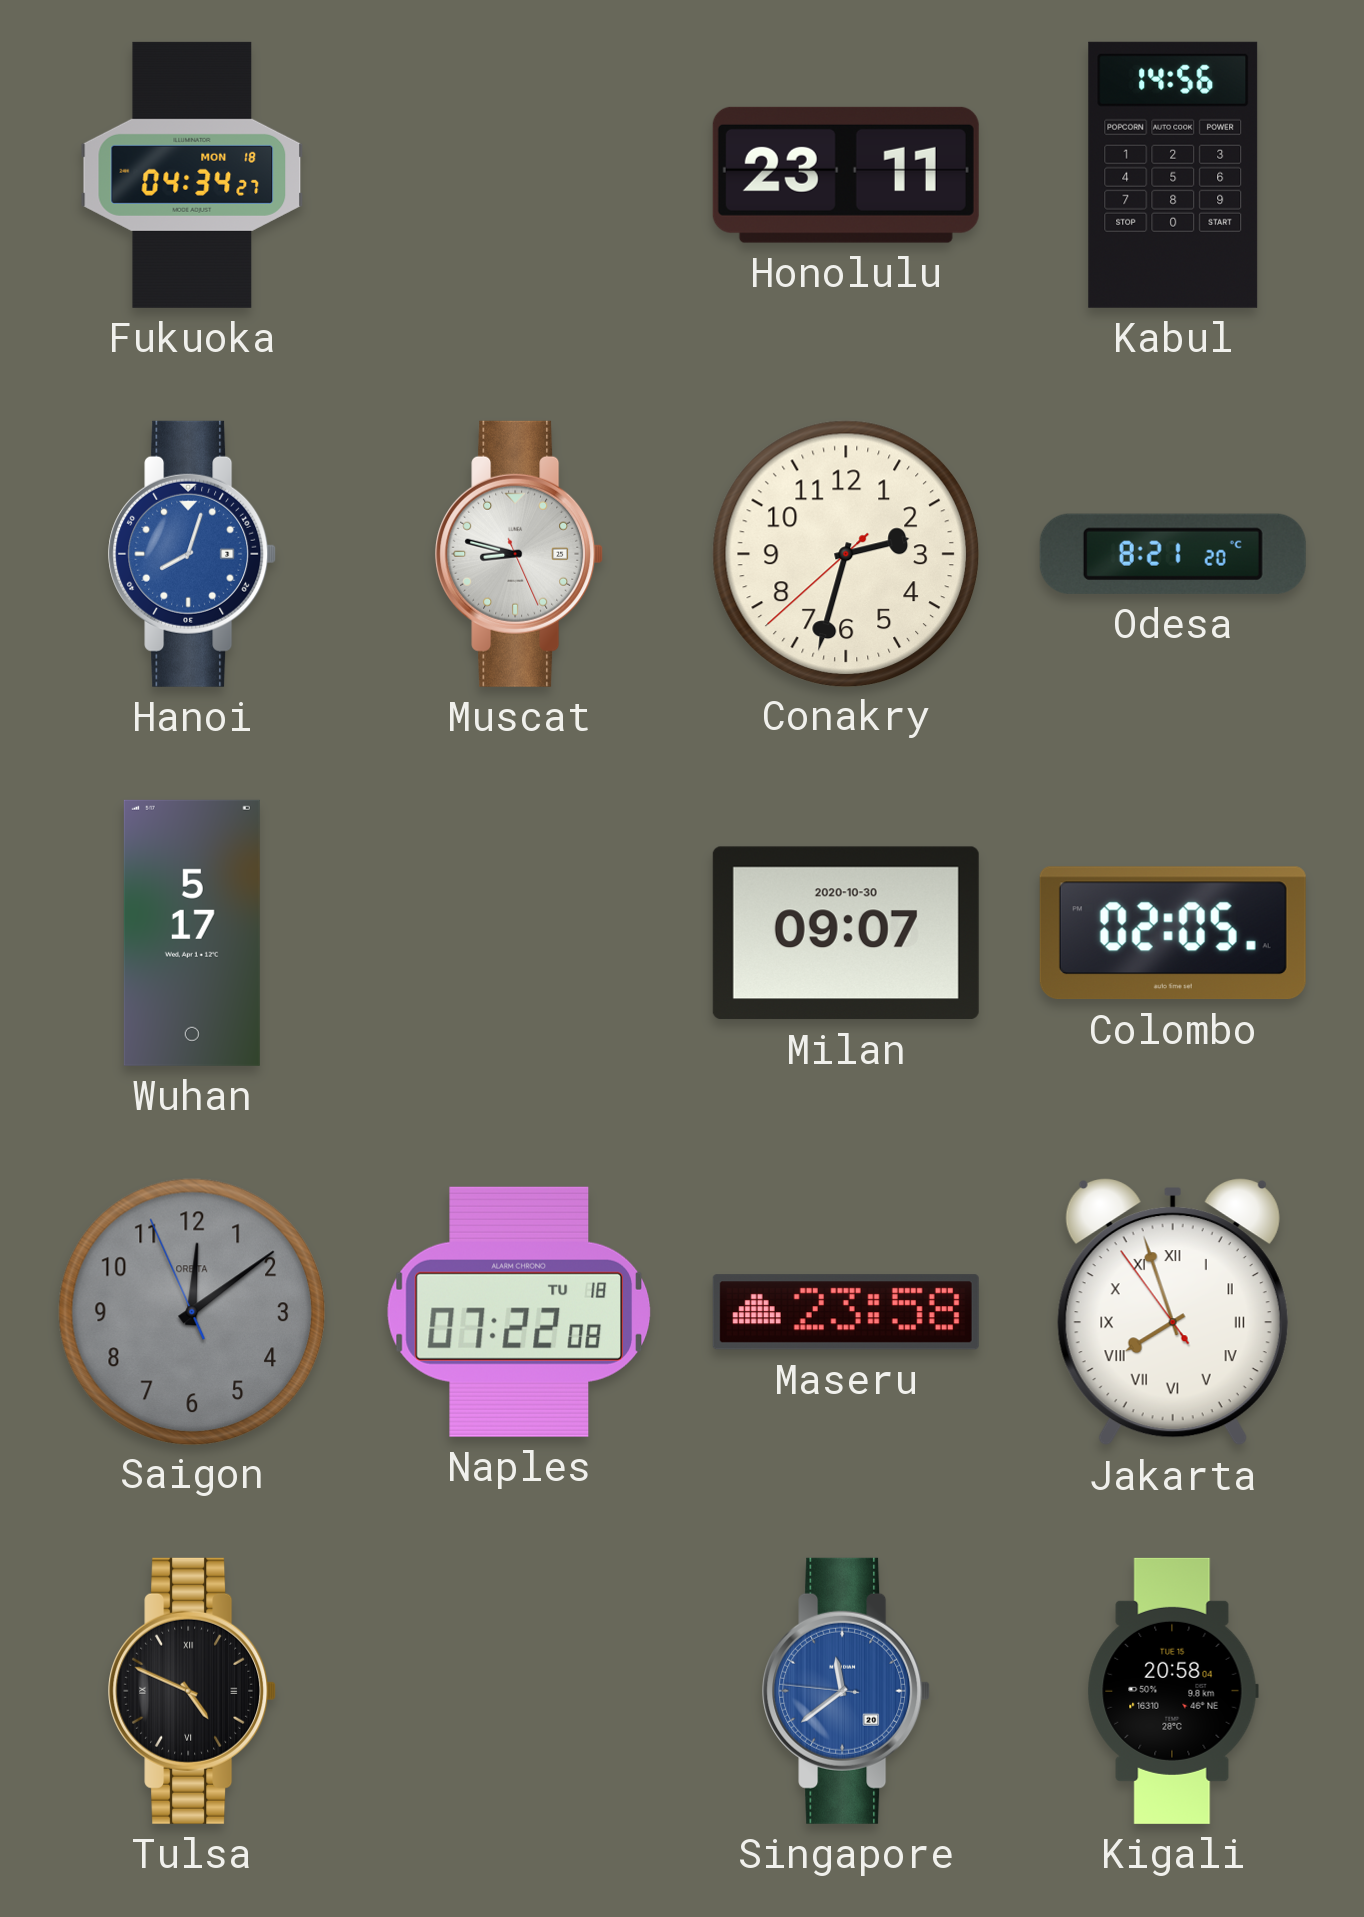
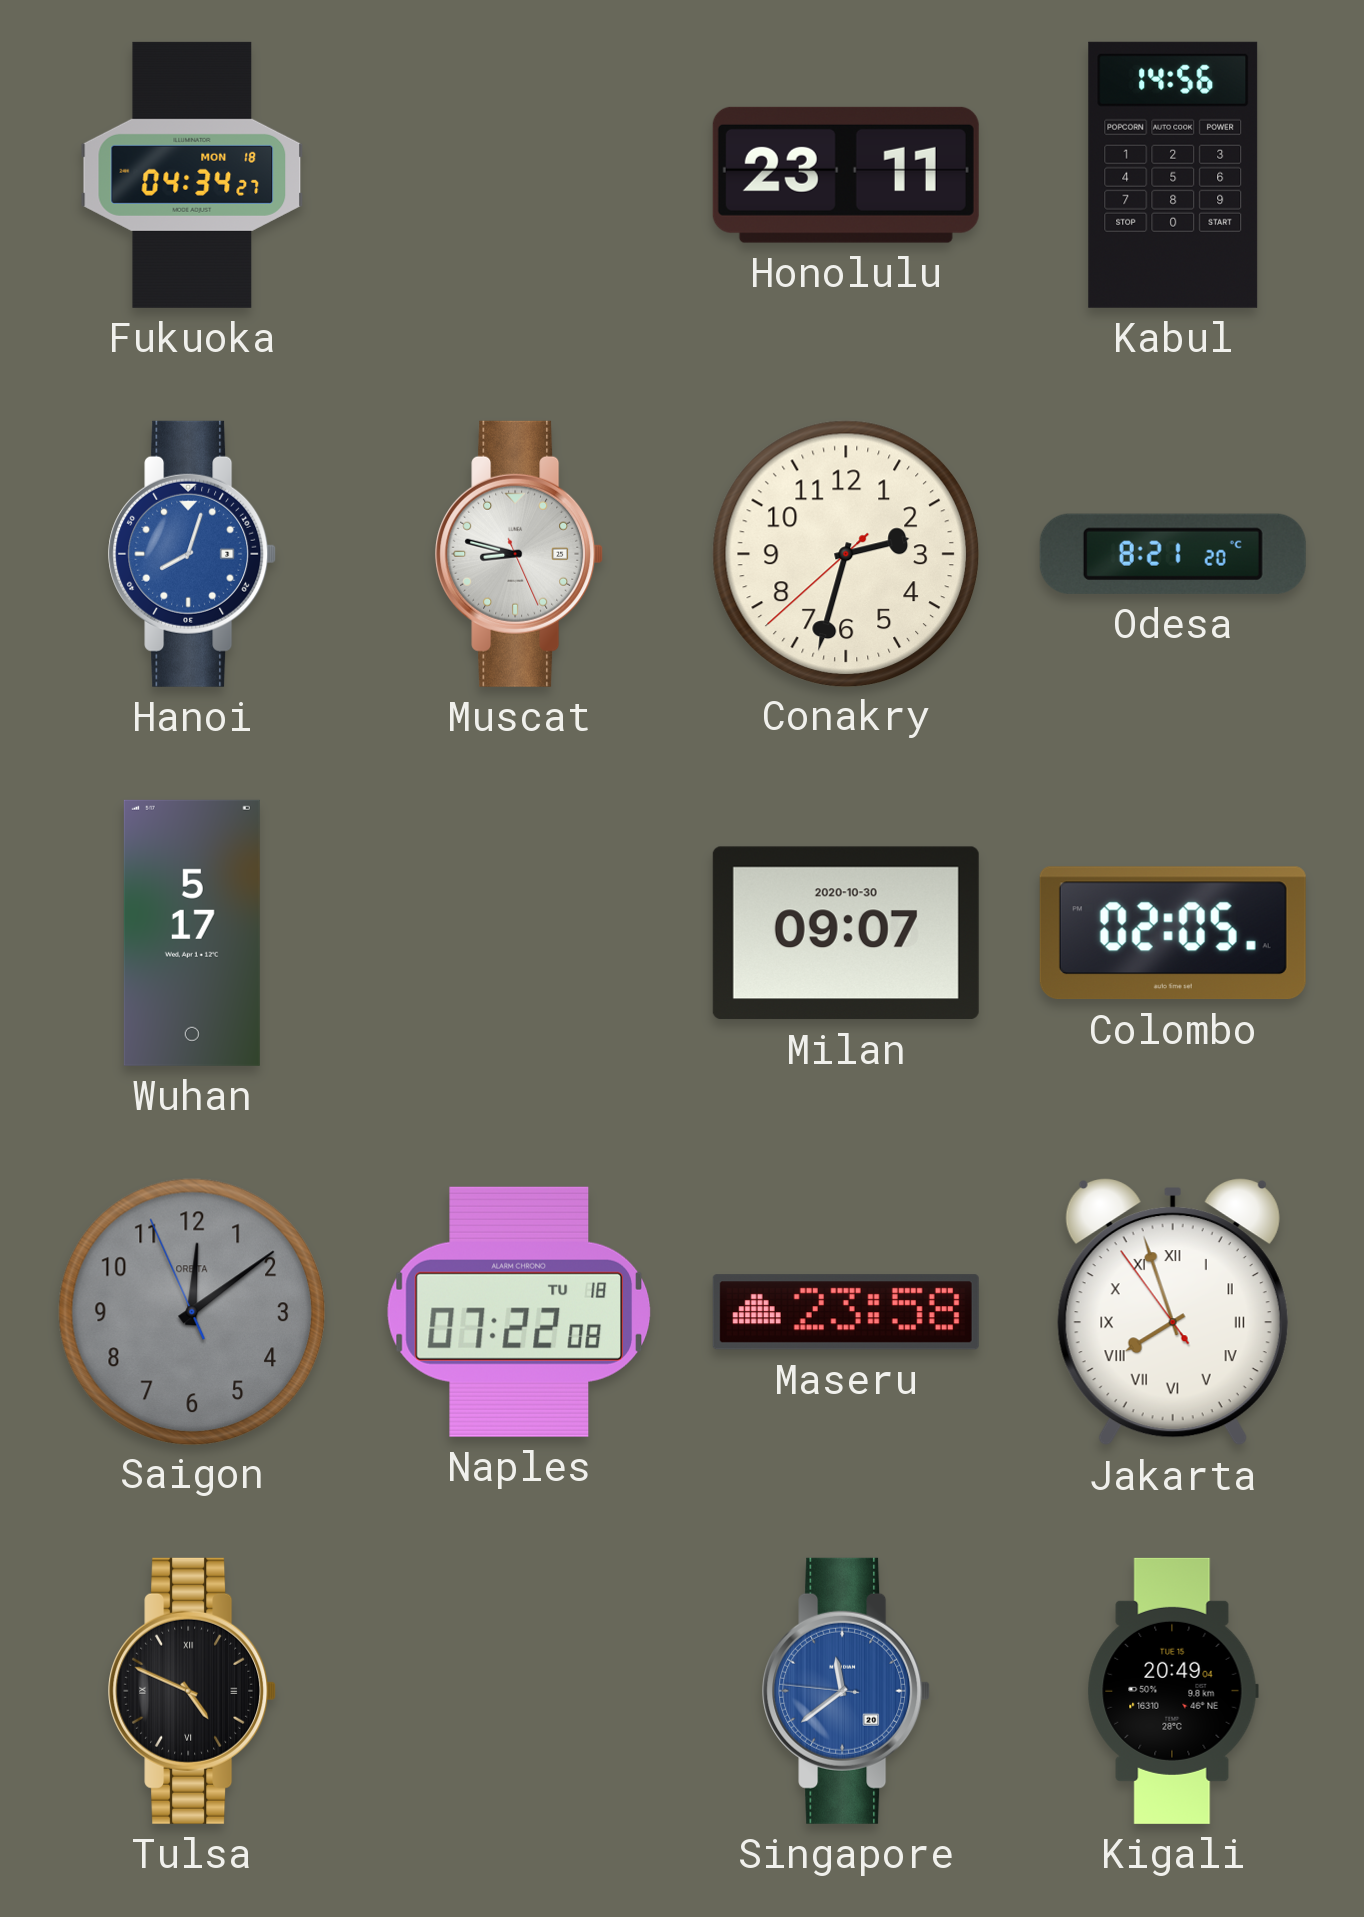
Kigali: 20:58 -> 20:49
